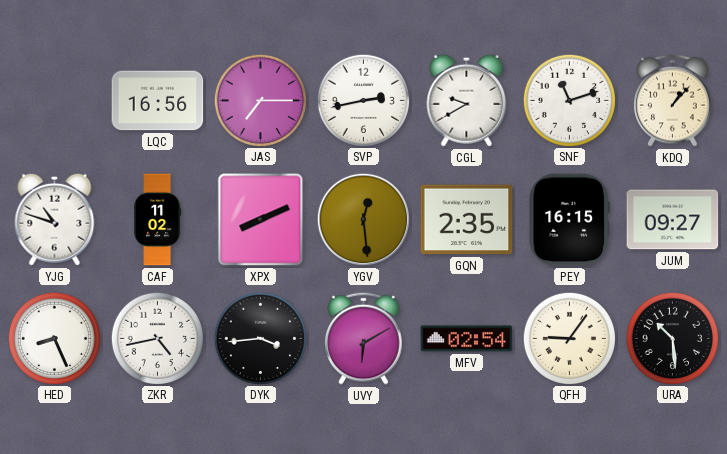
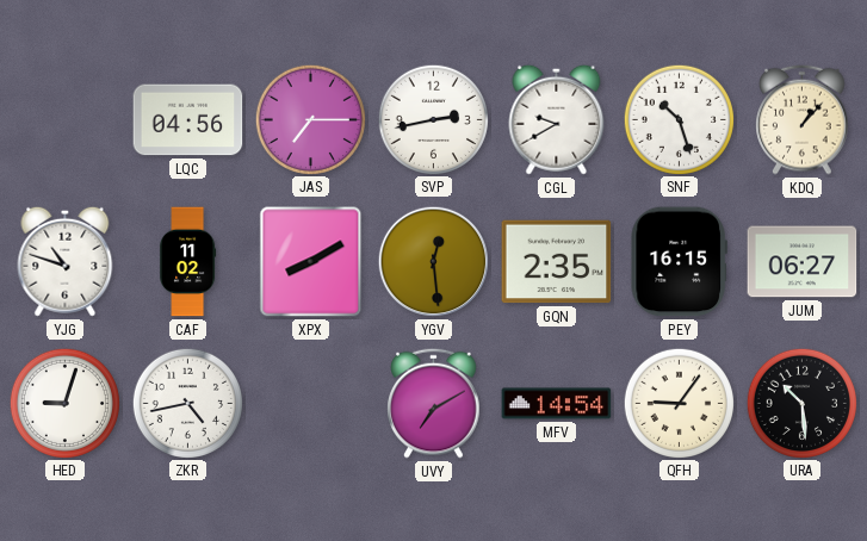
LQC: 16:56 -> 04:56
SNF: 11:12 -> 10:27
XPX: 8:11 -> 8:10
JUM: 09:27 -> 06:27
HED: 8:26 -> 9:03
DYK: 3:44 -> none
UVY: 6:10 -> 7:10
MFV: 02:54 -> 14:54
